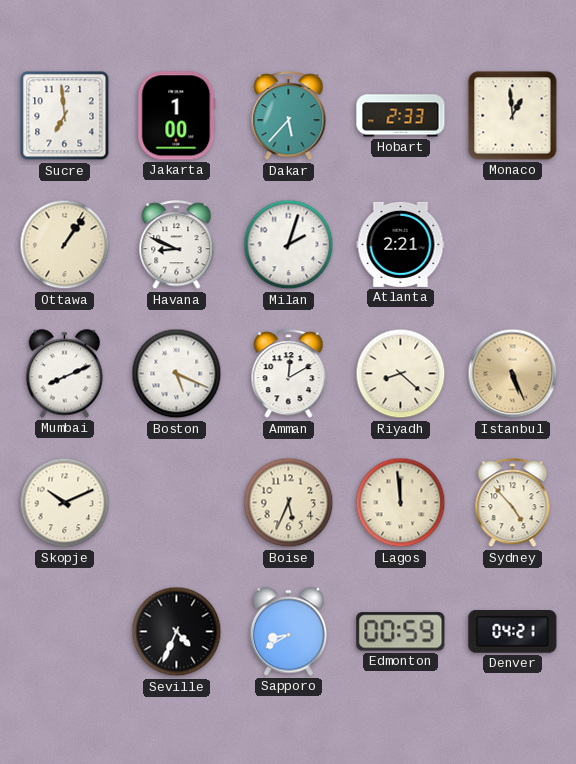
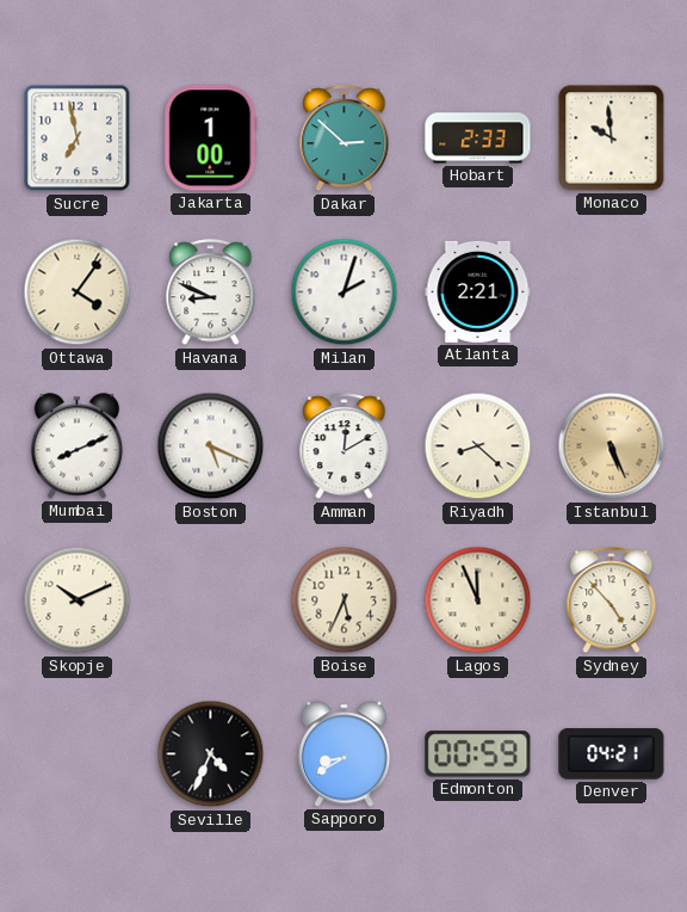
Sucre: 6:59 -> 6:58
Dakar: 5:37 -> 2:52
Monaco: 12:59 -> 9:59
Ottawa: 1:06 -> 4:06
Lagos: 11:59 -> 11:56
